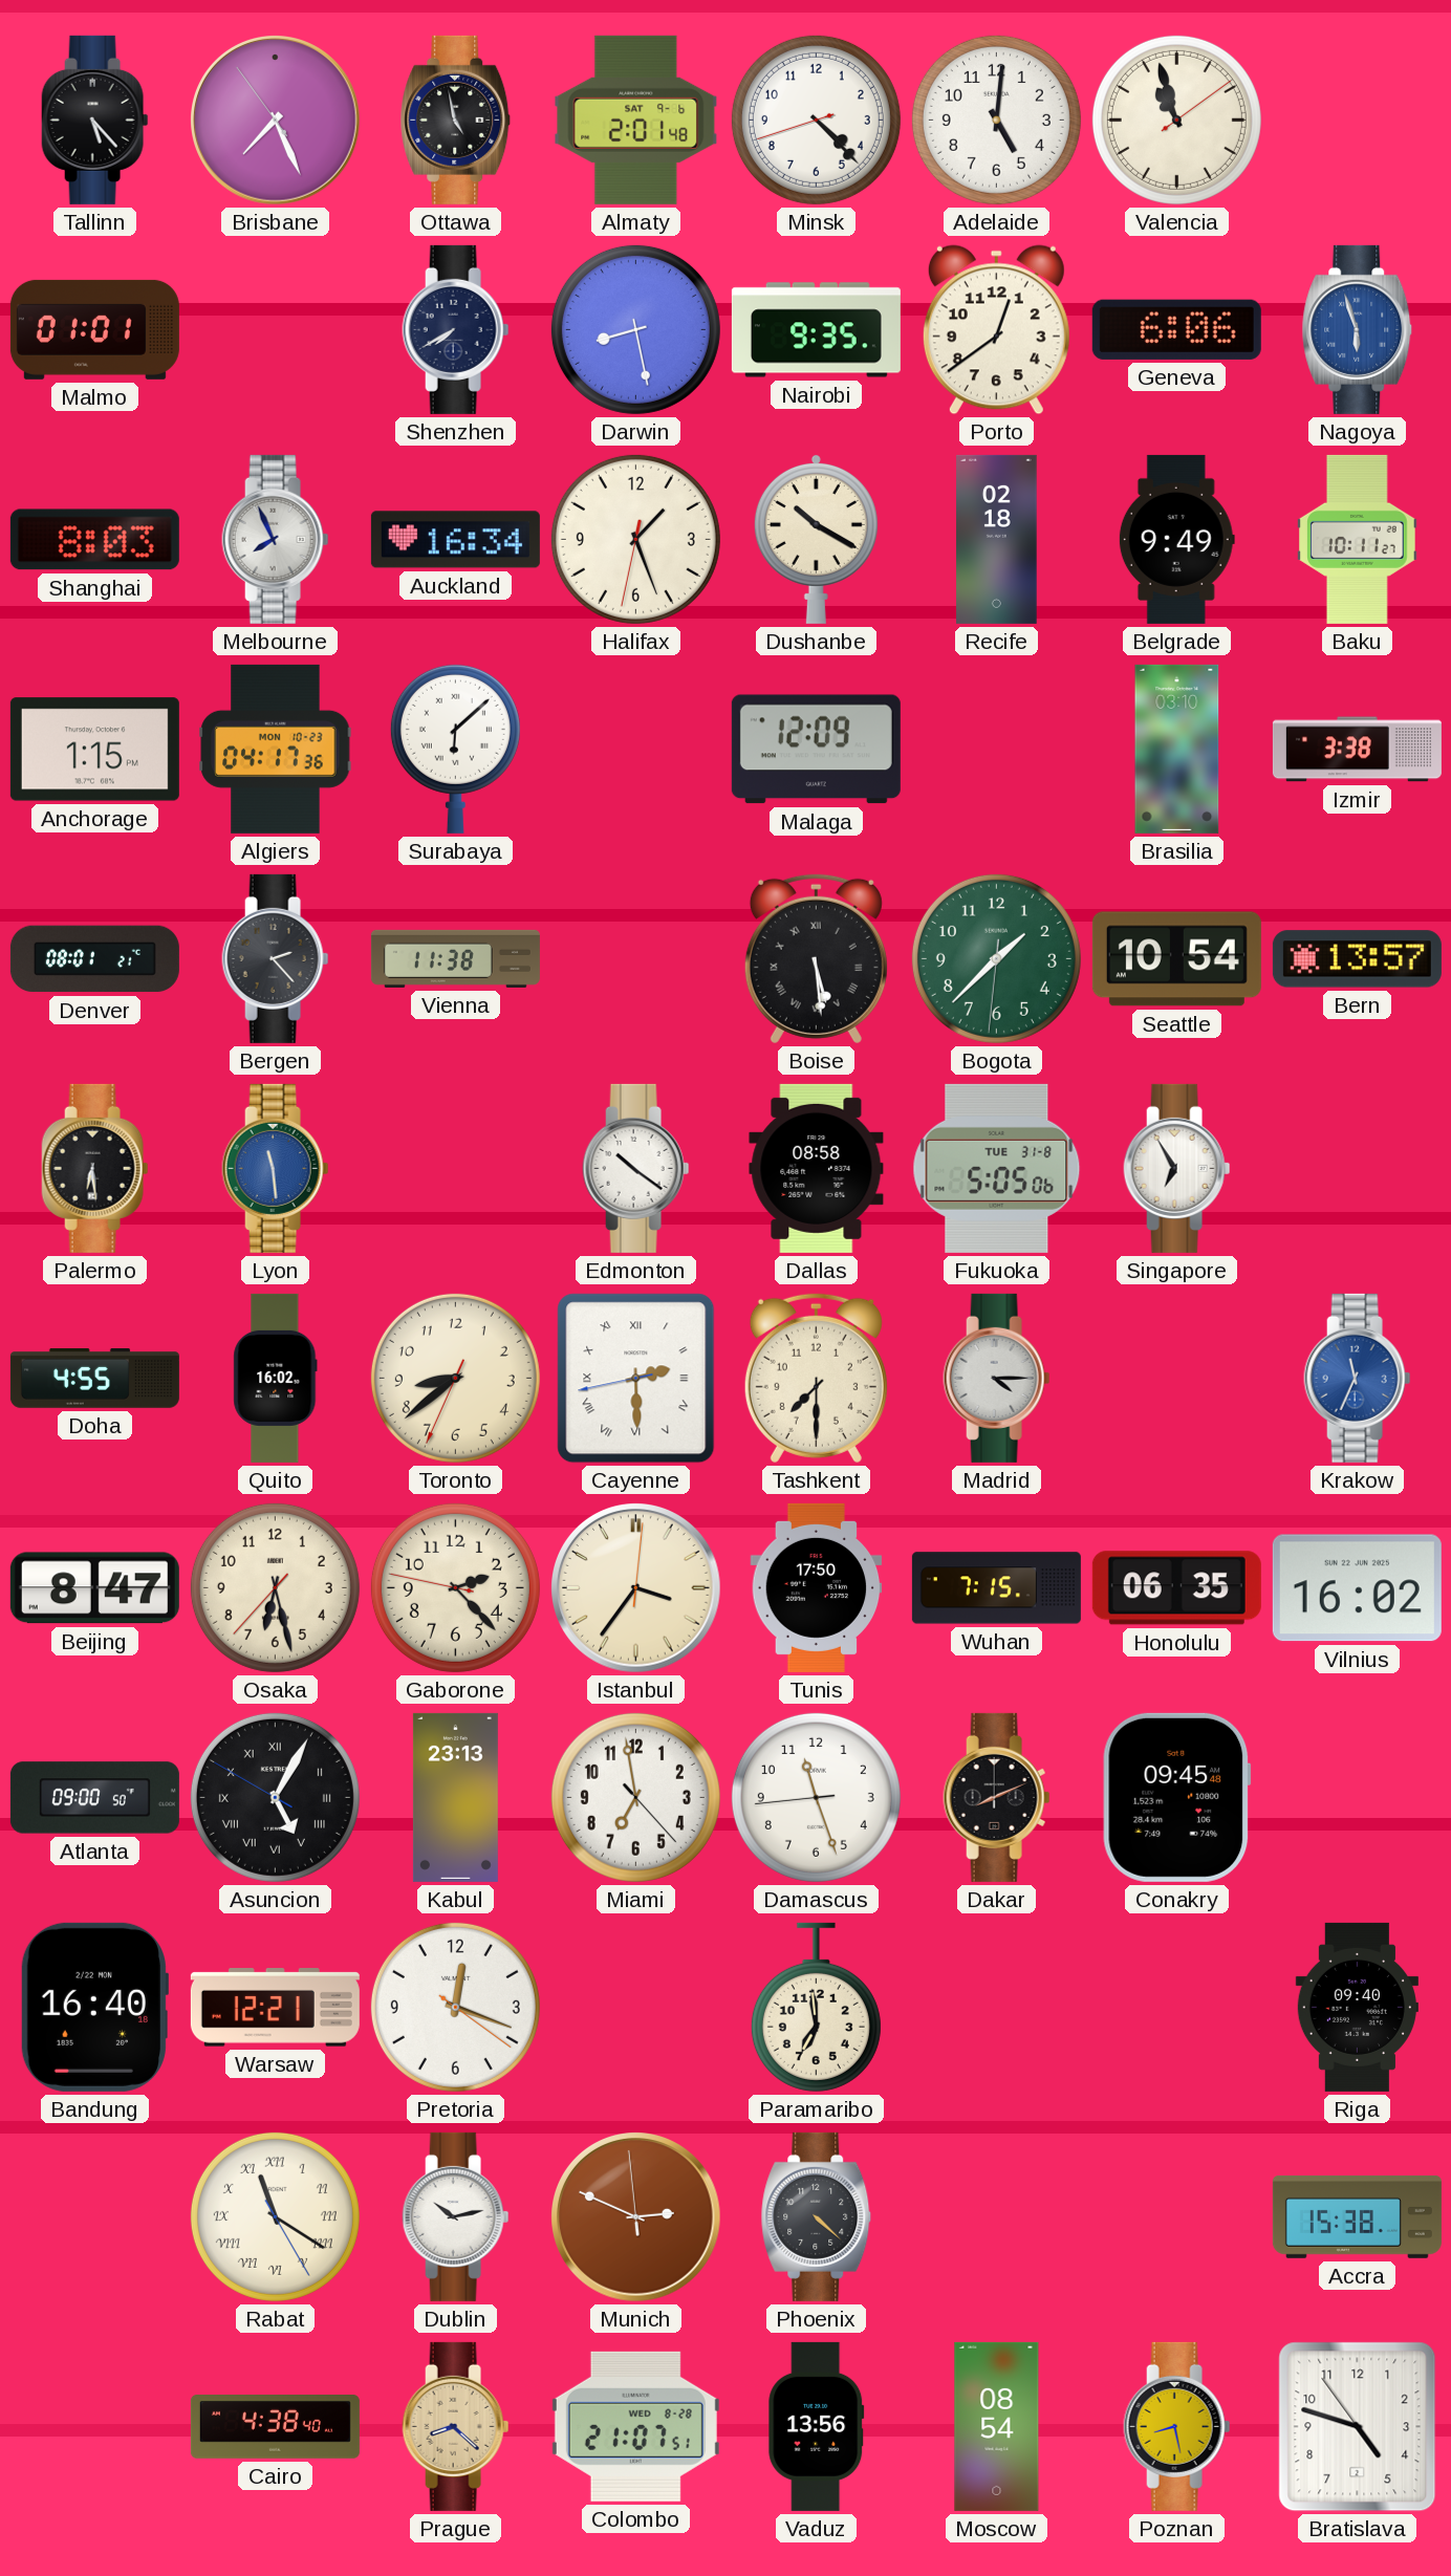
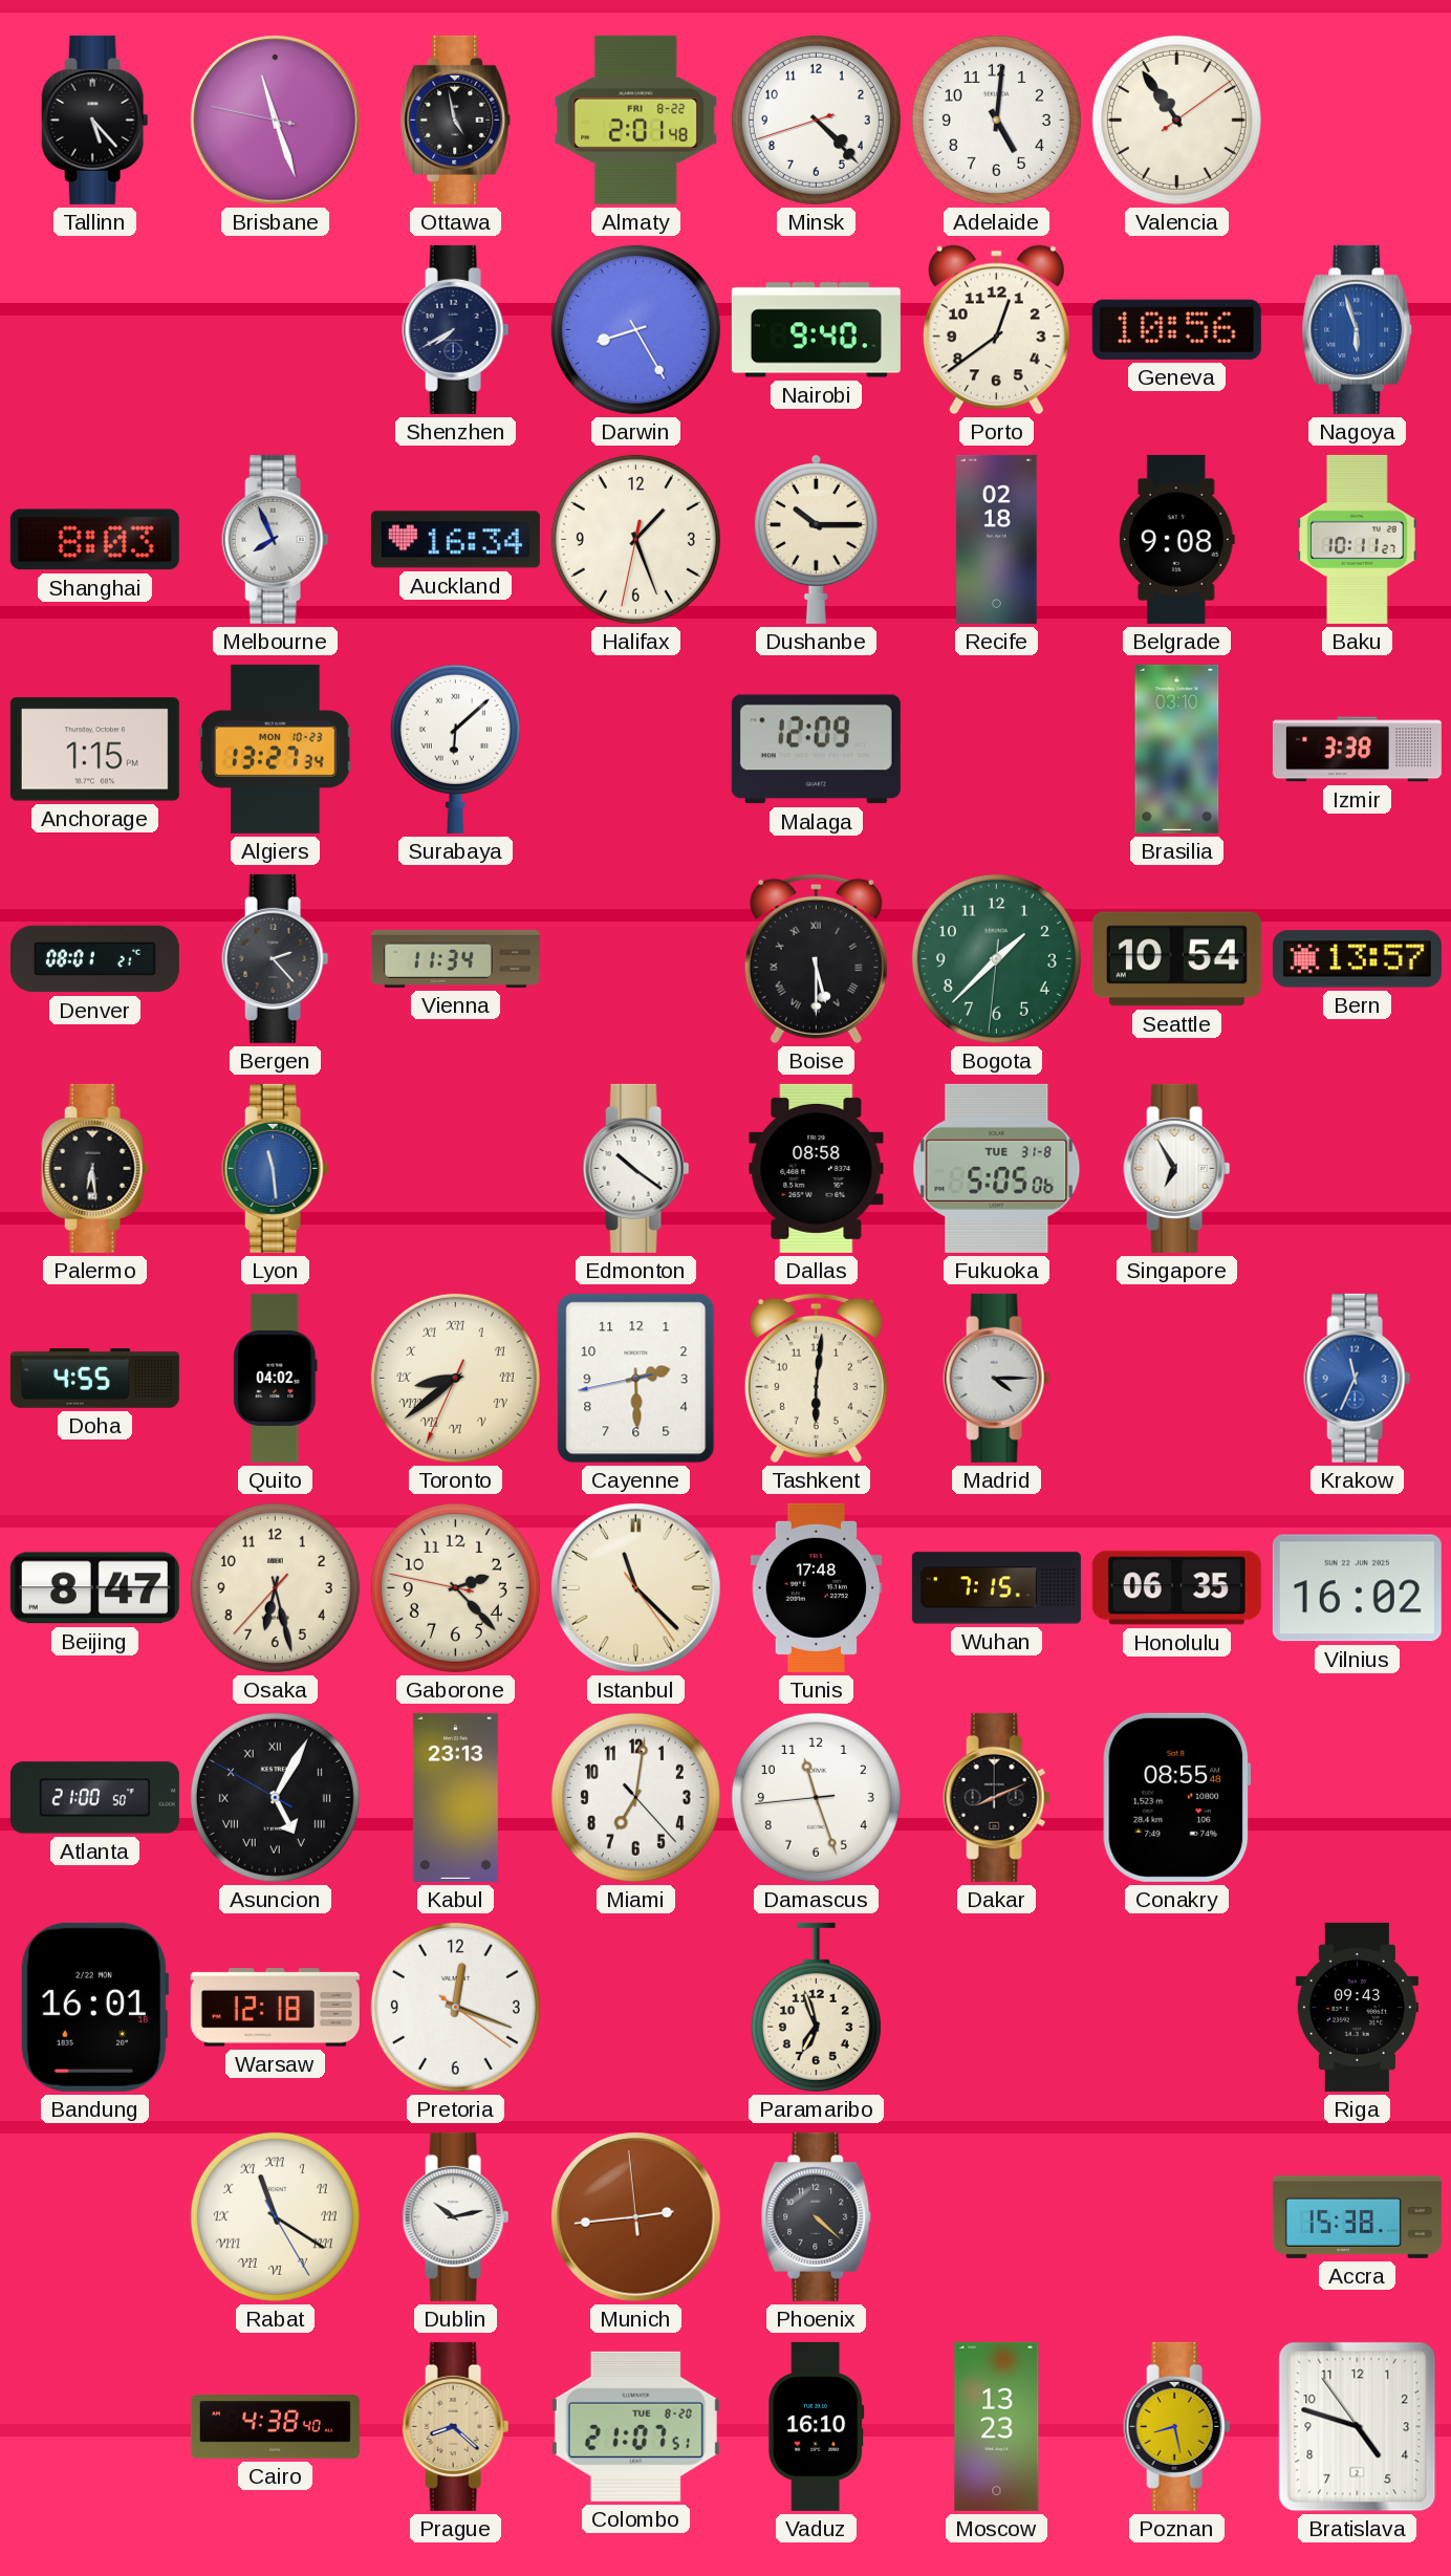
Brisbane: 7:25 -> 11:26
Almaty date: SAT 9-6 -> FRI 8-22
Valencia: 10:57 -> 10:54
Malmo: 01:01 -> none
Darwin: 8:28 -> 8:25
Nairobi: 9:35 -> 9:40
Geneva: 6:06 -> 10:56
Dushanbe: 10:20 -> 10:15
Belgrade: 9:49 -> 9:08
Algiers: 04:17 -> 13:27
Vienna: 11:38 -> 11:34
Boise: 5:29 -> 5:30
Quito: 16:02 -> 04:02
Toronto numerals: Arabic -> Roman
Cayenne numerals: Roman -> Arabic
Tashkent: 7:30 -> 6:01
Istanbul: 3:36 -> 11:22
Tunis: 17:50 -> 17:48
Atlanta: 09:00 -> 21:00
Miami: 6:58 -> 7:01
Conakry: 09:45 -> 08:55
Bandung: 16:40 -> 16:01
Warsaw: 12:21 -> 12:18
Paramaribo: 6:59 -> 6:57
Riga: 09:40 -> 09:43
Munich: 2:48 -> 2:43
Colombo date: WED 8-28 -> TUE 8-20
Vaduz: 13:56 -> 16:10
Moscow: 08:54 -> 13:23
